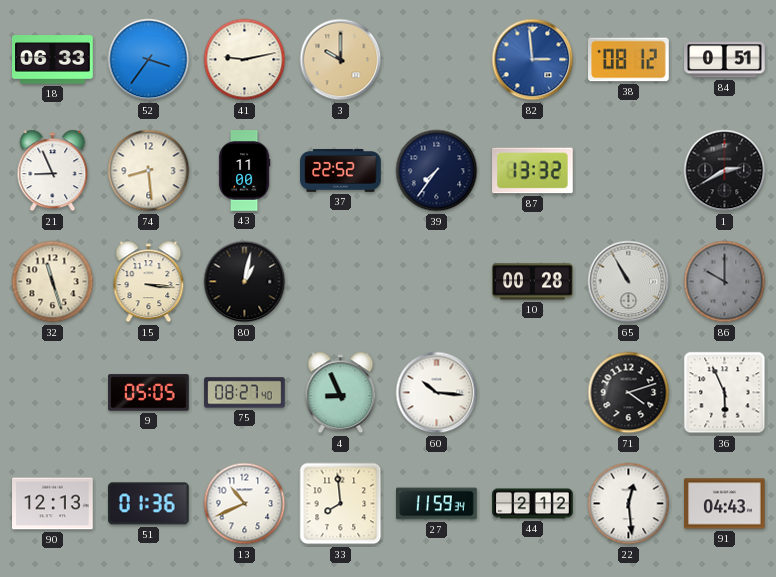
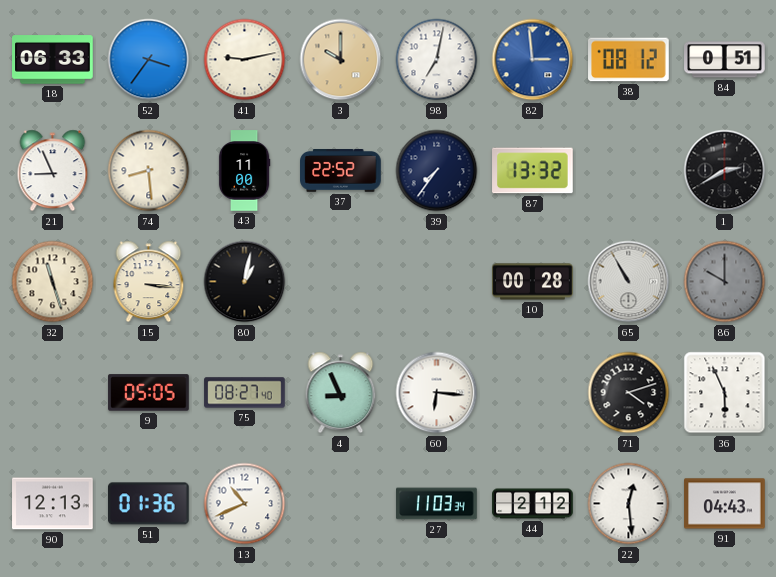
98: none -> 7:02
60: 10:16 -> 6:16
33: 7:59 -> none
27: 11:59 -> 11:03
